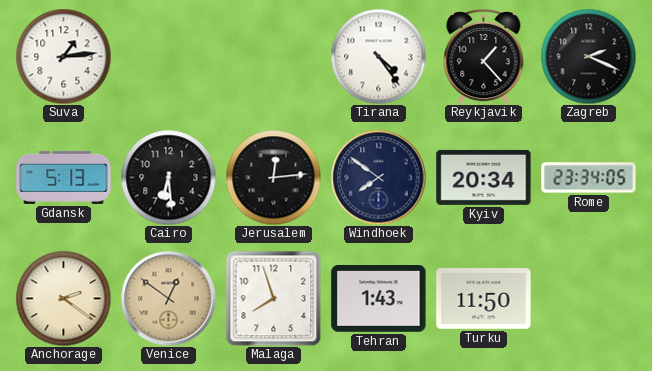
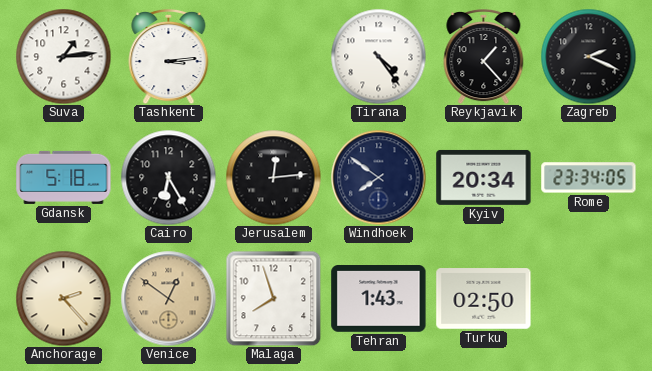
Tashkent: none -> 3:14
Gdansk: 5:13 -> 5:18
Cairo: 6:29 -> 6:25
Anchorage: 2:21 -> 2:23
Turku: 11:50 -> 02:50
